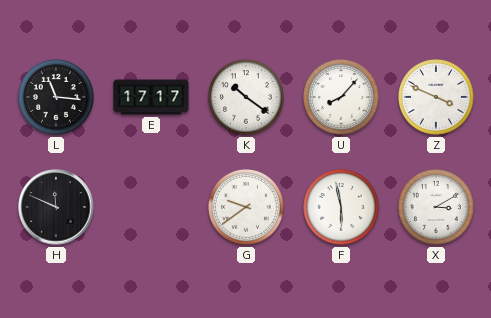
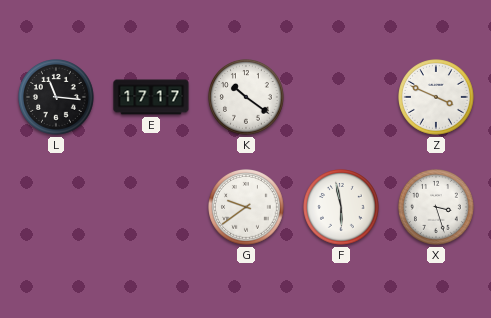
U: 8:07 -> none
H: 11:49 -> none
X: 3:10 -> 3:27
